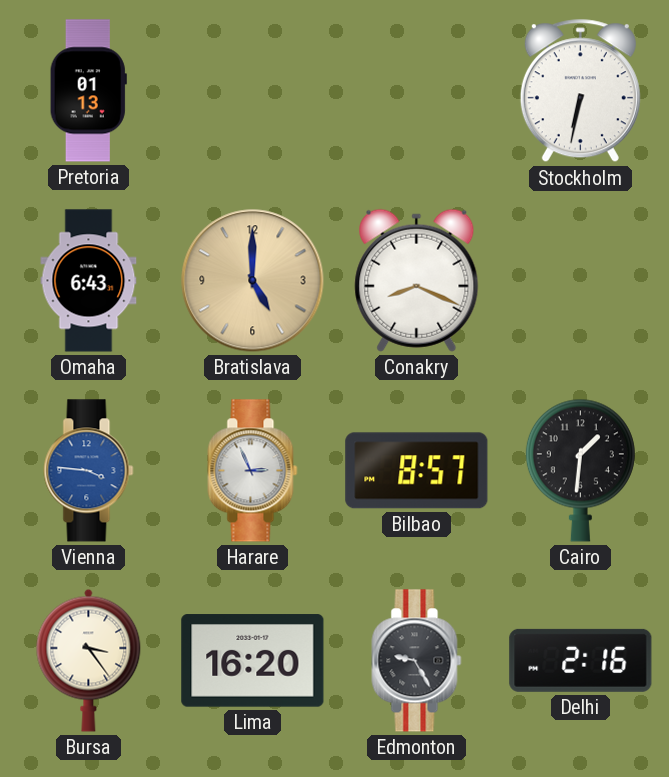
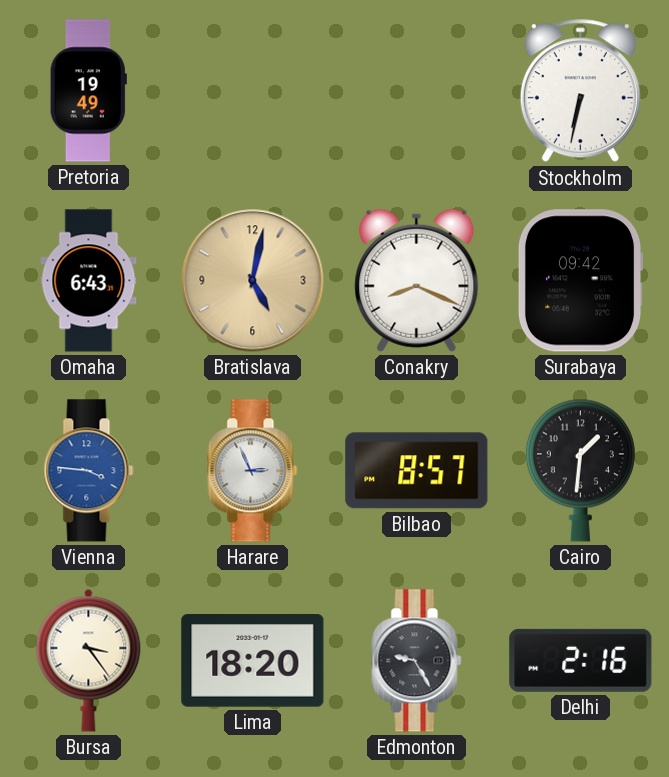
Pretoria: 01:13 -> 19:49
Bratislava: 5:00 -> 5:02
Surabaya: none -> 09:42
Lima: 16:20 -> 18:20
